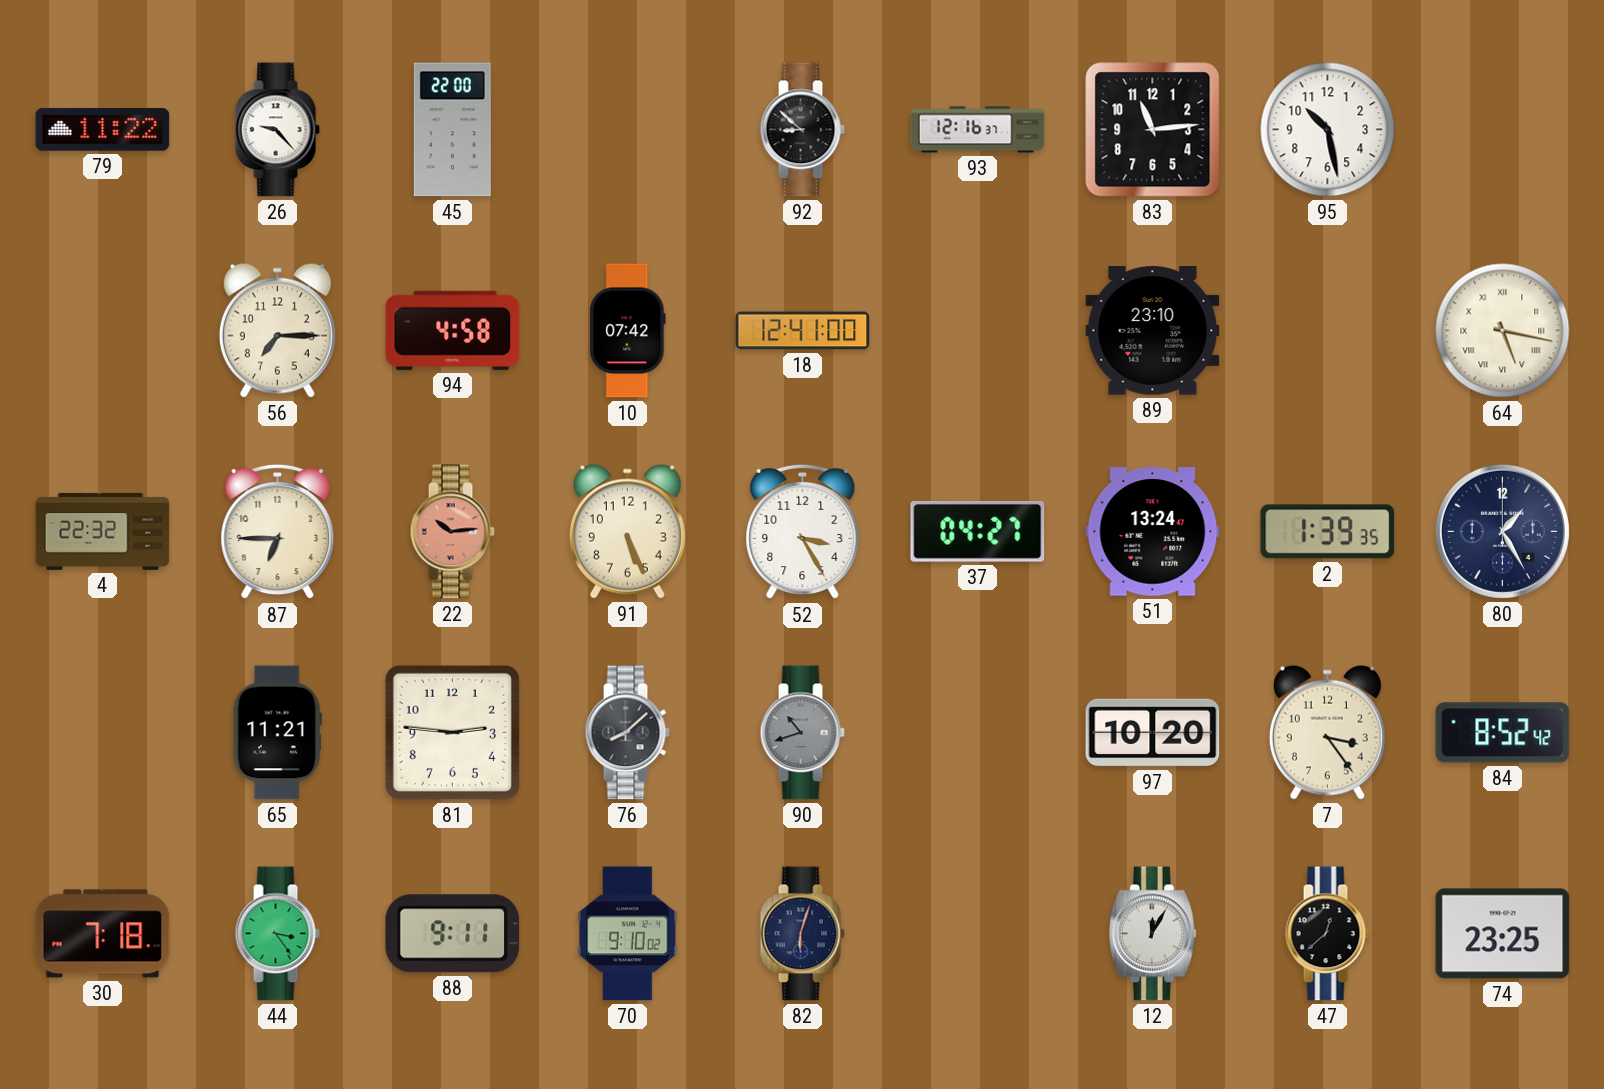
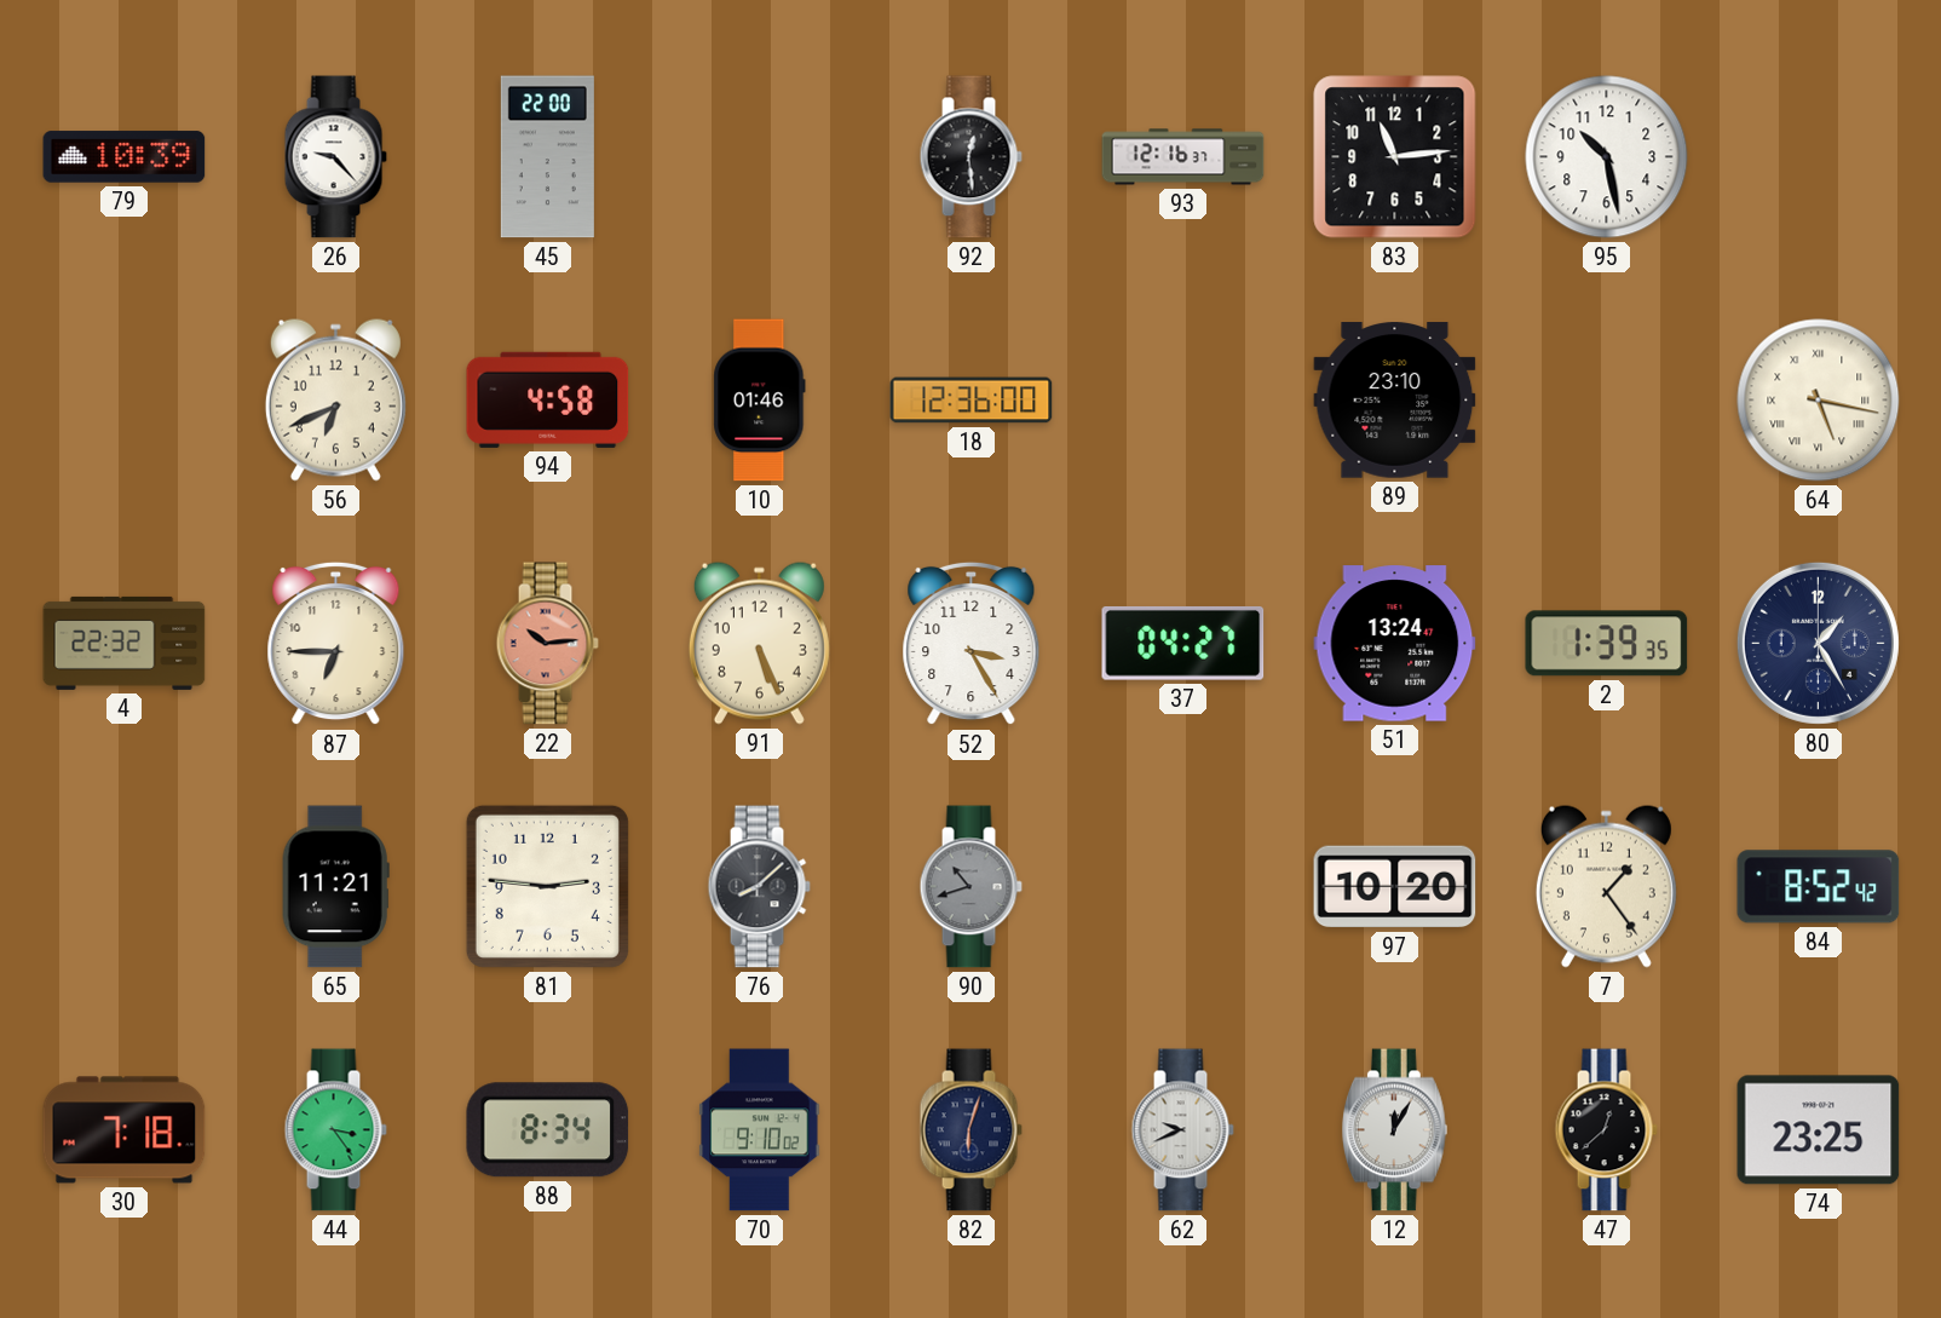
79: 11:22 -> 10:39
92: 8:52 -> 12:29
56: 7:15 -> 6:41
10: 07:42 -> 01:46
18: 12:41 -> 12:36
7: 3:24 -> 1:24
88: 9:11 -> 8:34
62: none -> 9:41
